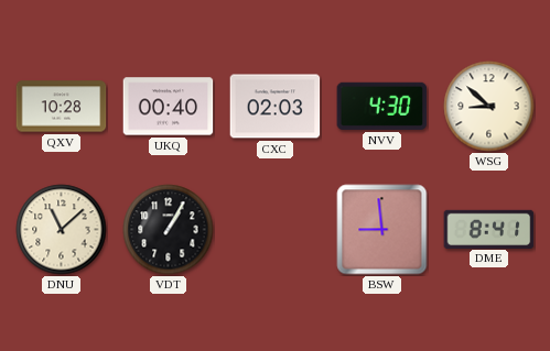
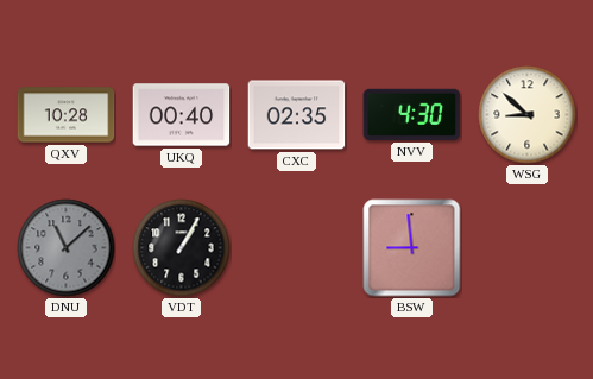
CXC: 02:03 -> 02:35
DNU dial: cream -> grey
DME: 8:41 -> none
